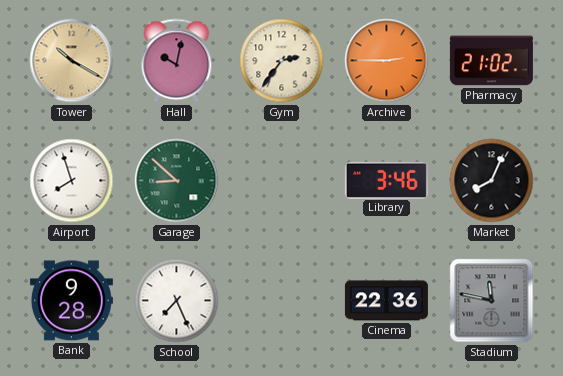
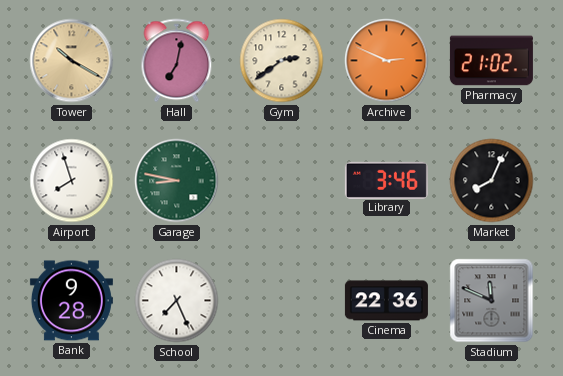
Hall: 10:02 -> 7:02
Gym: 2:36 -> 2:39
Archive: 2:45 -> 2:49
Garage: 8:52 -> 8:47
Stadium: 11:47 -> 11:49
